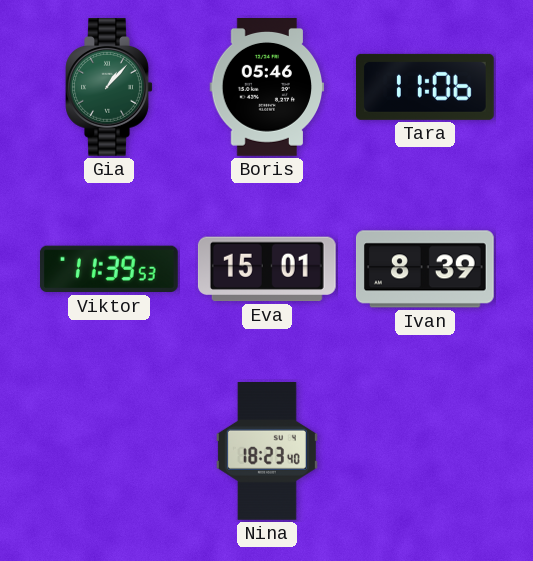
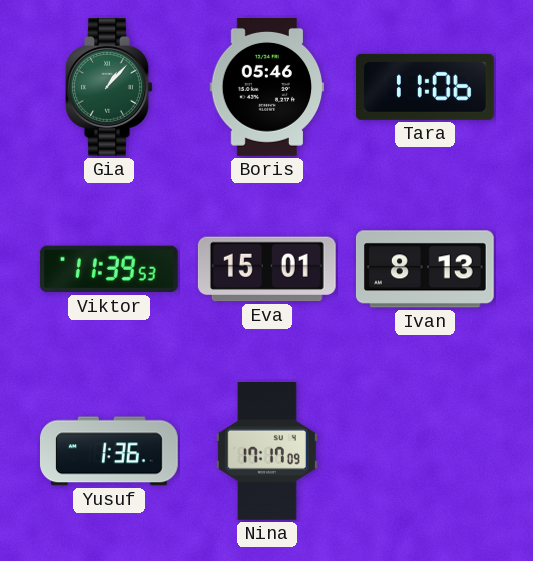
Ivan: 8:39 -> 8:13
Yusuf: none -> 1:36
Nina: 18:23 -> 17:17
